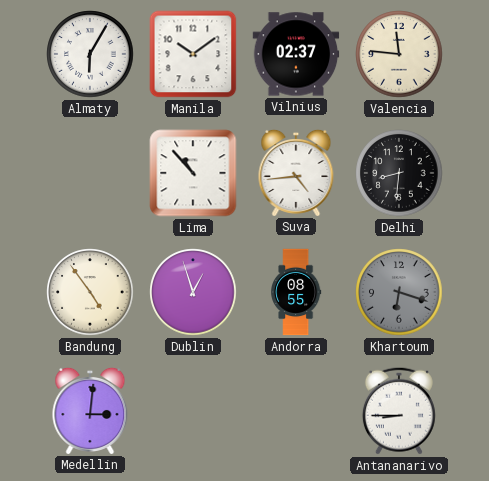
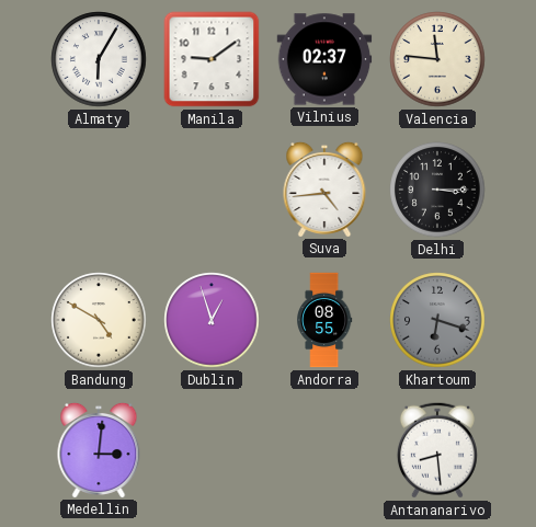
Manila: 10:09 -> 9:09
Lima: 10:53 -> none
Delhi: 8:31 -> 3:15
Bandung: 4:54 -> 4:50
Antananarivo: 8:45 -> 8:29
